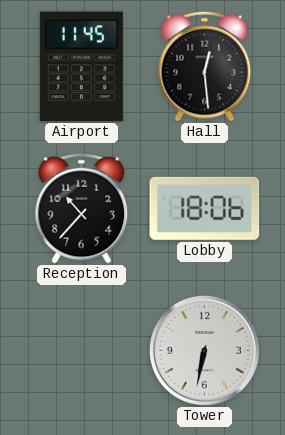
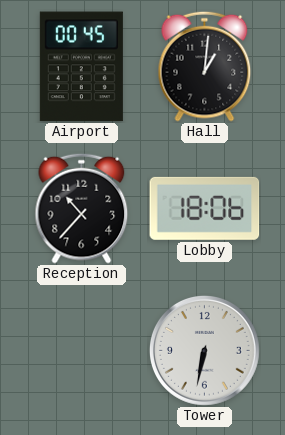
Airport: 11:45 -> 00:45
Hall: 12:29 -> 1:01
